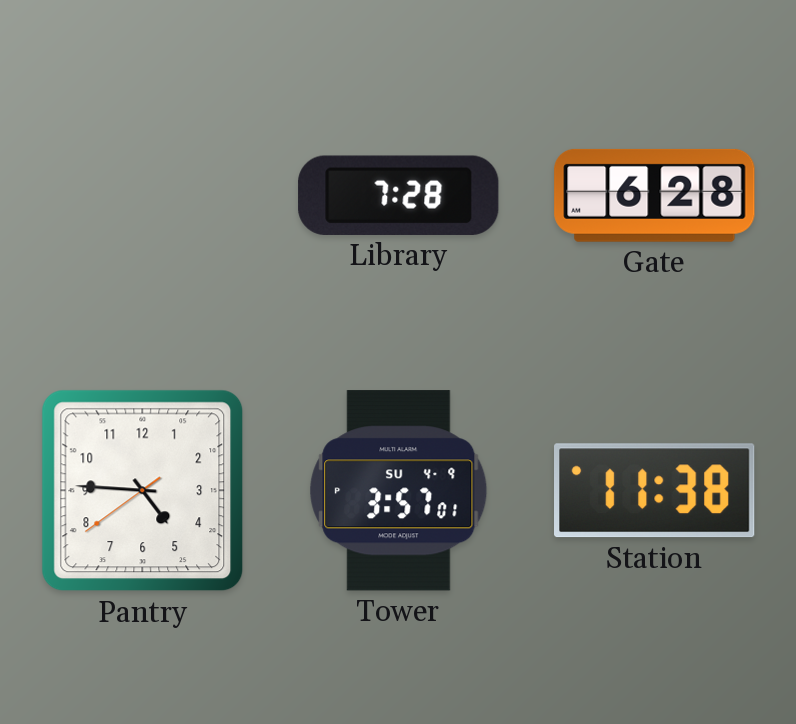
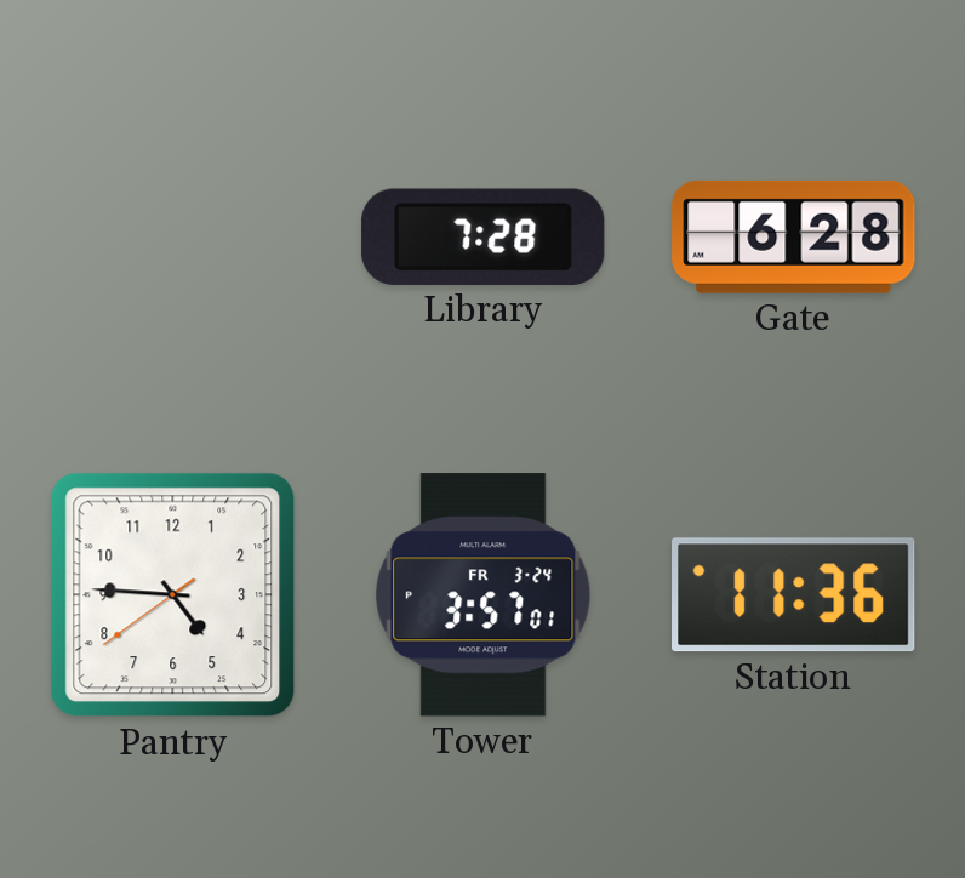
Tower date: SU 4-9 -> FR 3-24
Station: 11:38 -> 11:36
